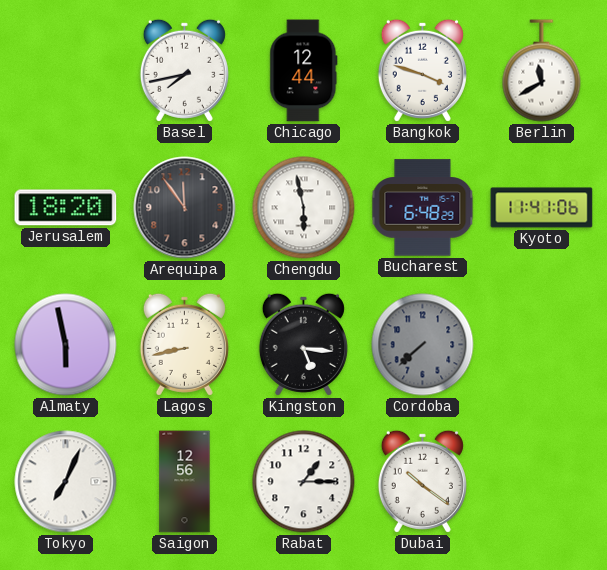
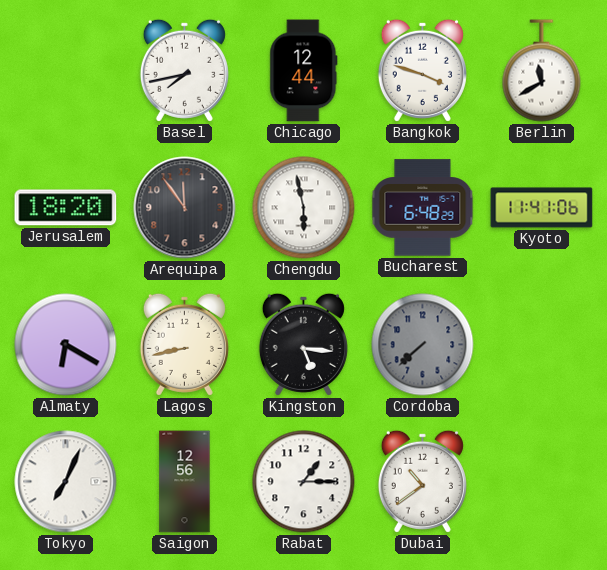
Almaty: 5:58 -> 6:20
Dubai: 10:21 -> 10:39
